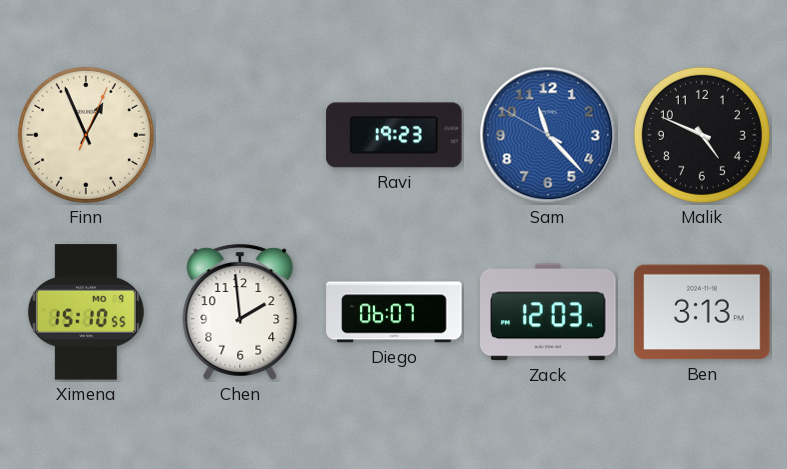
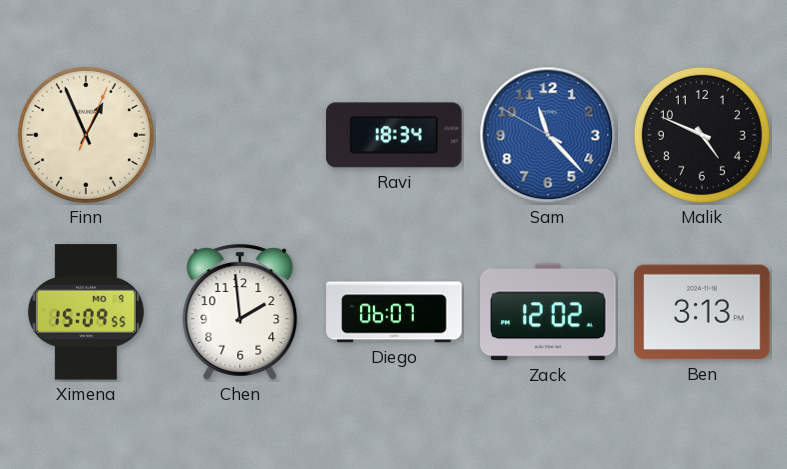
Ravi: 19:23 -> 18:34
Ximena: 15:10 -> 15:09
Zack: 12:03 -> 12:02
